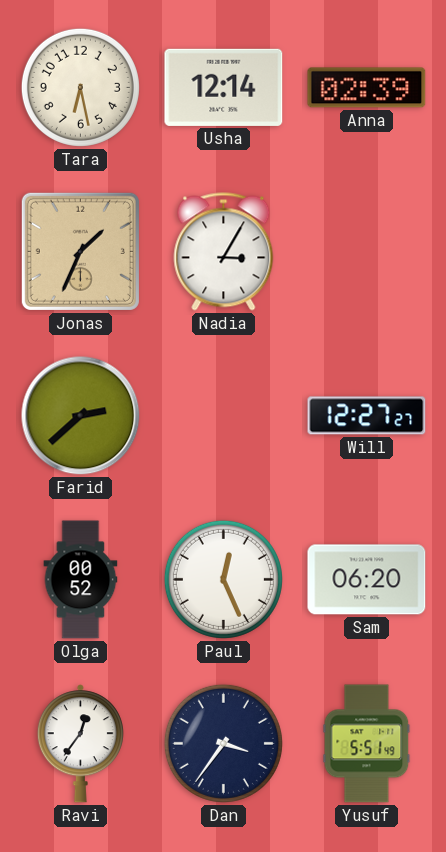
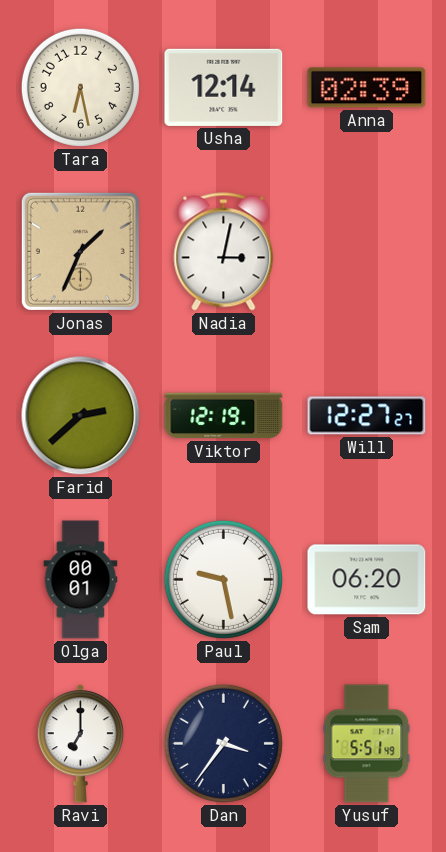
Nadia: 3:05 -> 3:02
Viktor: none -> 12:19
Olga: 00:52 -> 00:01
Paul: 12:26 -> 9:28
Ravi: 12:36 -> 7:00
